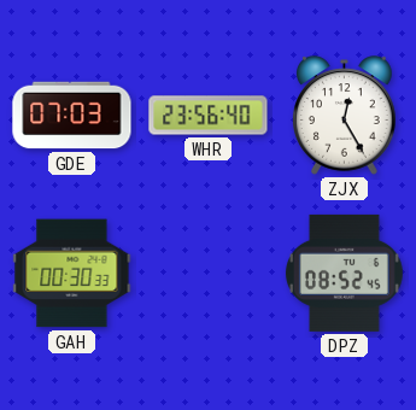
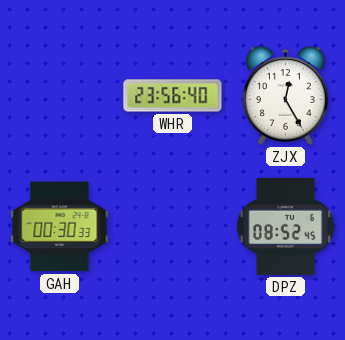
GDE: 07:03 -> none
